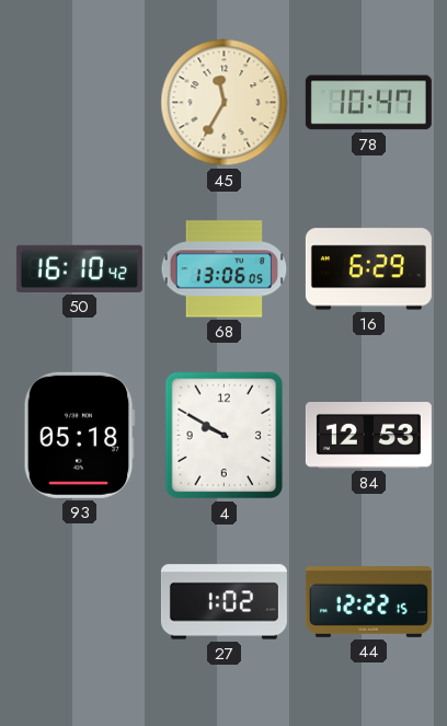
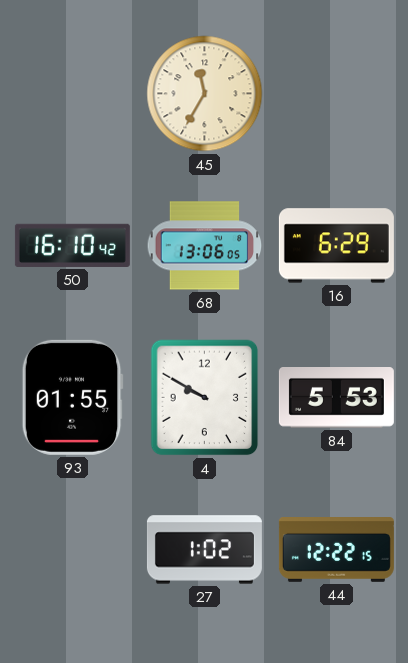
78: 10:47 -> none
93: 05:18 -> 01:55
84: 12:53 -> 5:53
